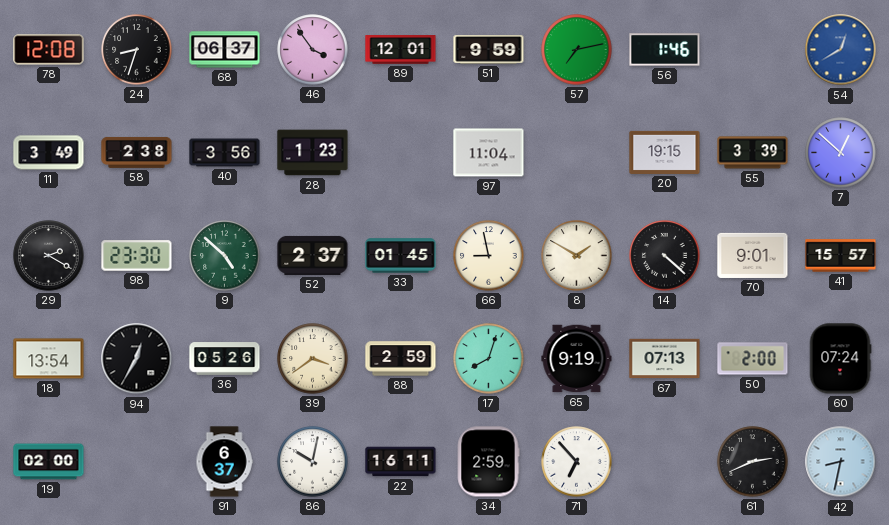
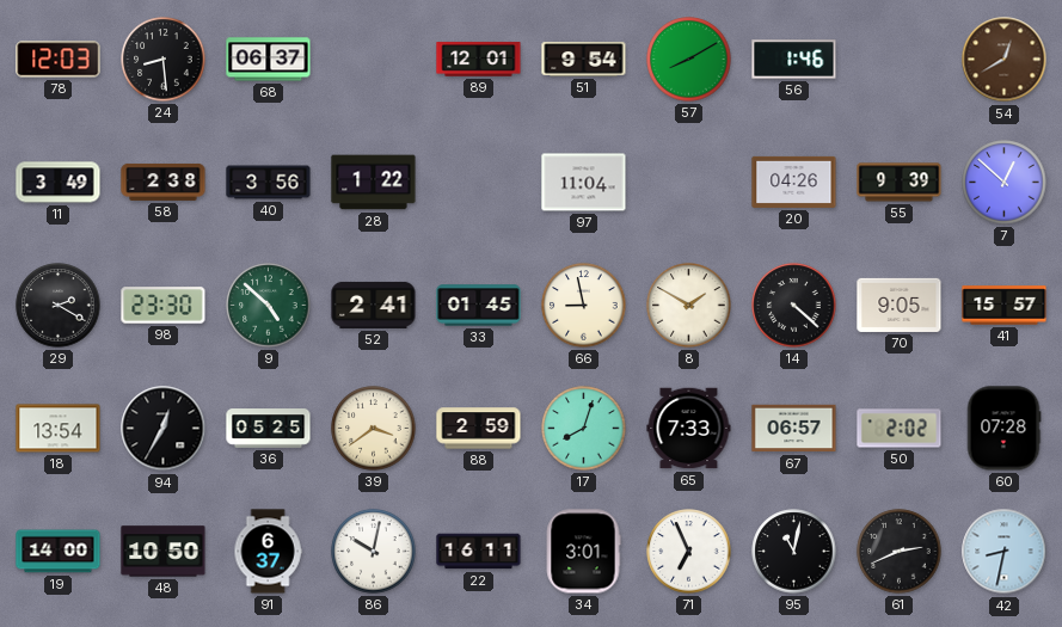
78: 12:08 -> 12:03
24: 8:33 -> 8:29
46: 3:54 -> none
51: 9:59 -> 9:54
57: 7:13 -> 8:10
54 dial: blue -> brown
28: 1:23 -> 1:22
20: 19:15 -> 04:26
55: 3:39 -> 9:39
52: 2:37 -> 2:41
70: 9:01 -> 9:05
36: 05:26 -> 05:25
65: 9:19 -> 7:33
67: 07:13 -> 06:57
50: 2:00 -> 2:02
60: 07:24 -> 07:28
19: 02:00 -> 14:00
48: none -> 10:50
34: 2:59 -> 3:01
71: 6:53 -> 6:56
95: none -> 11:02
